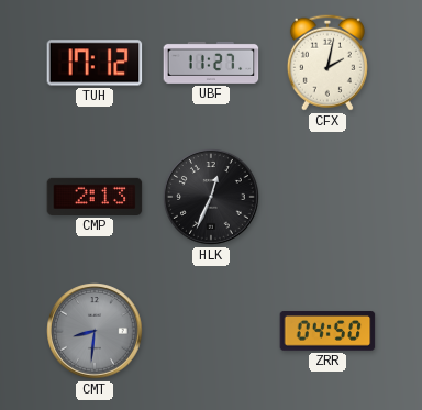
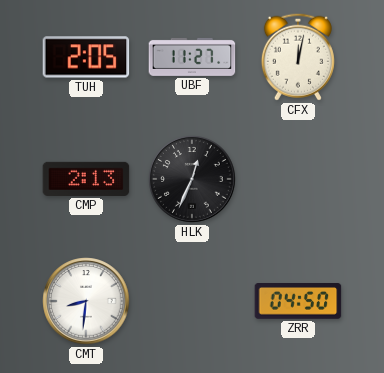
TUH: 17:12 -> 2:05
CFX: 2:02 -> 12:02
CMT dial: grey -> white
